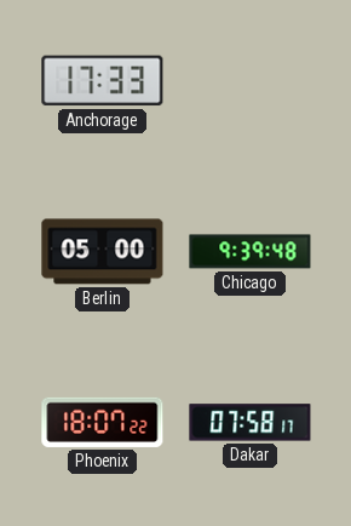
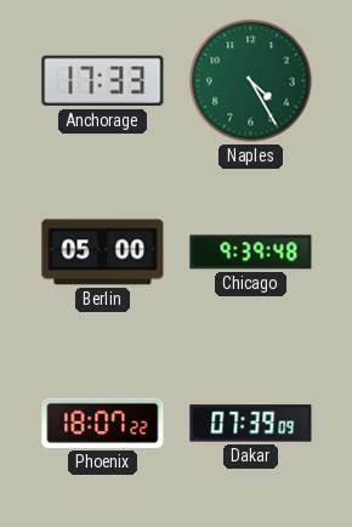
Naples: none -> 4:25
Dakar: 07:58 -> 07:39
